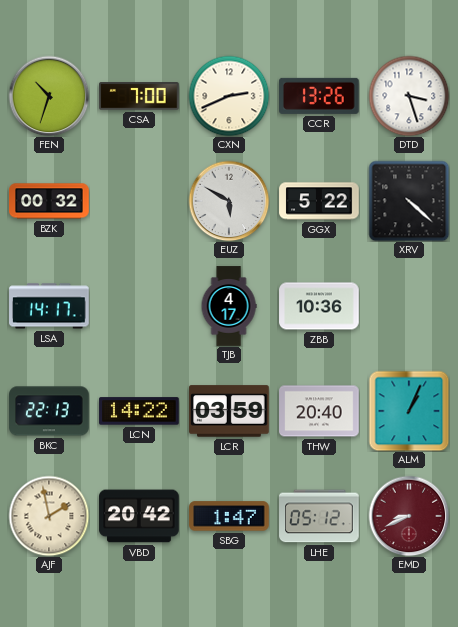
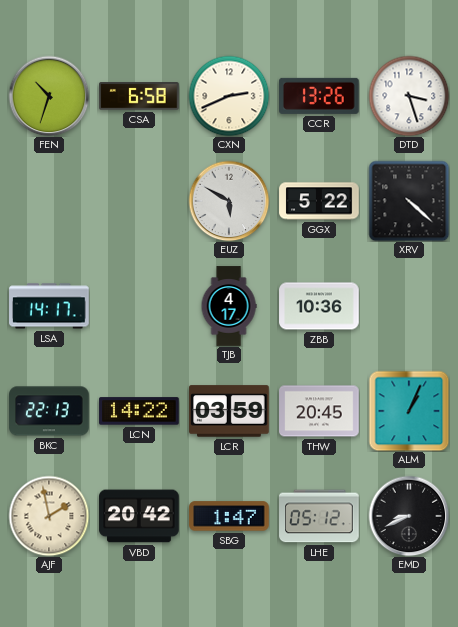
CSA: 7:00 -> 6:58
BZK: 00:32 -> none
THW: 20:40 -> 20:45
EMD dial: burgundy -> black
